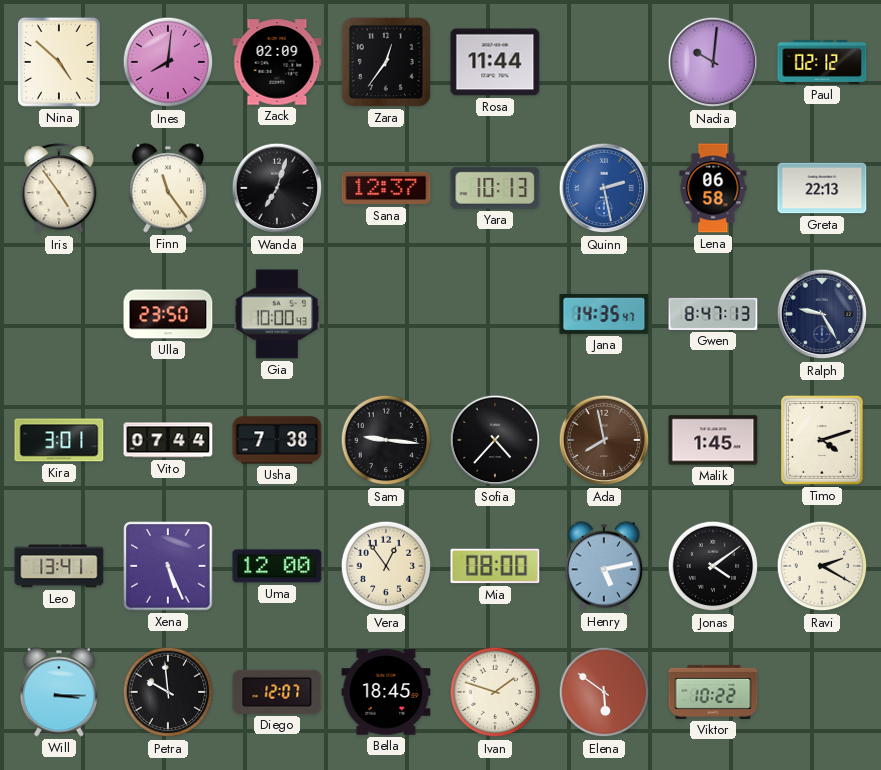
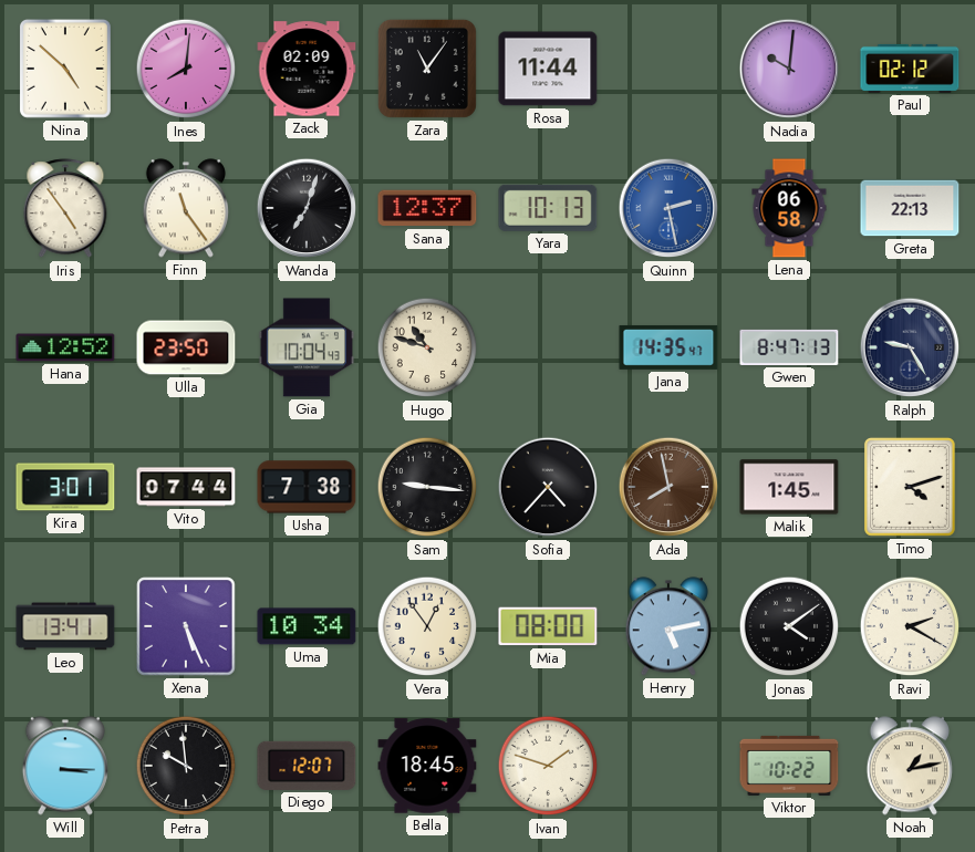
Zara: 12:36 -> 11:06
Hana: none -> 12:52
Gia: 10:00 -> 10:04
Hugo: none -> 10:48
Uma: 12:00 -> 10:34
Elena: 5:51 -> none
Noah: none -> 1:13
